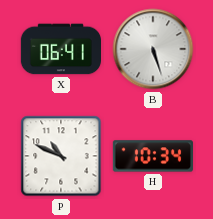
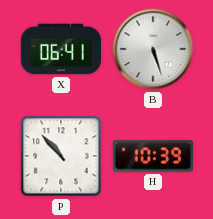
P: 10:49 -> 10:53
H: 10:34 -> 10:39
